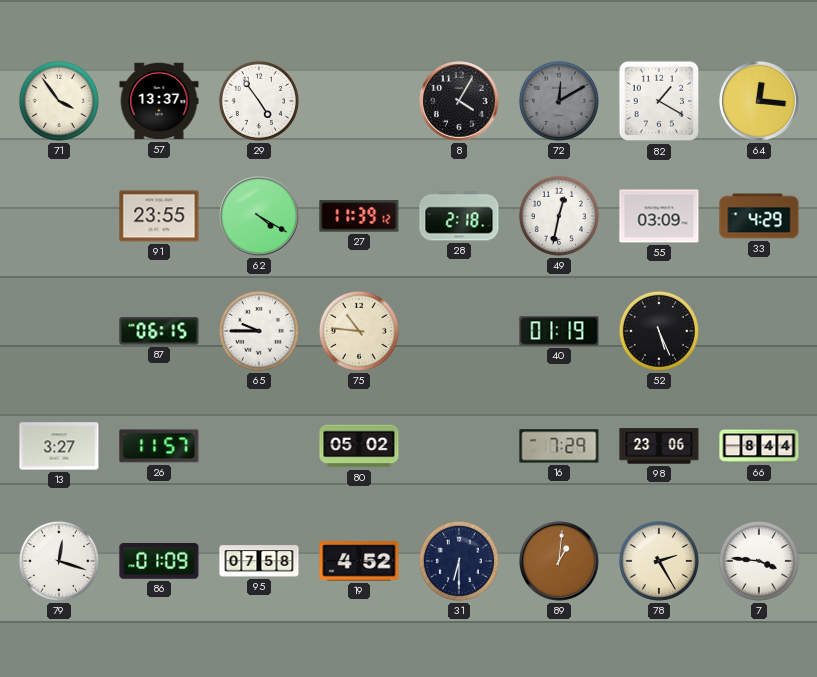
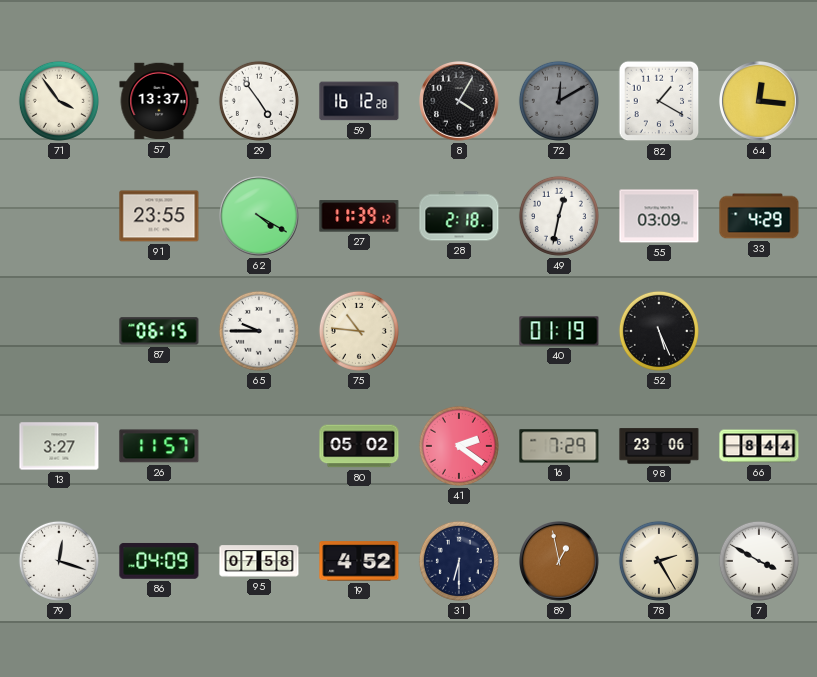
59: none -> 16:12
41: none -> 2:21
86: 01:09 -> 04:09
89: 1:01 -> 12:58
7: 3:46 -> 3:50
